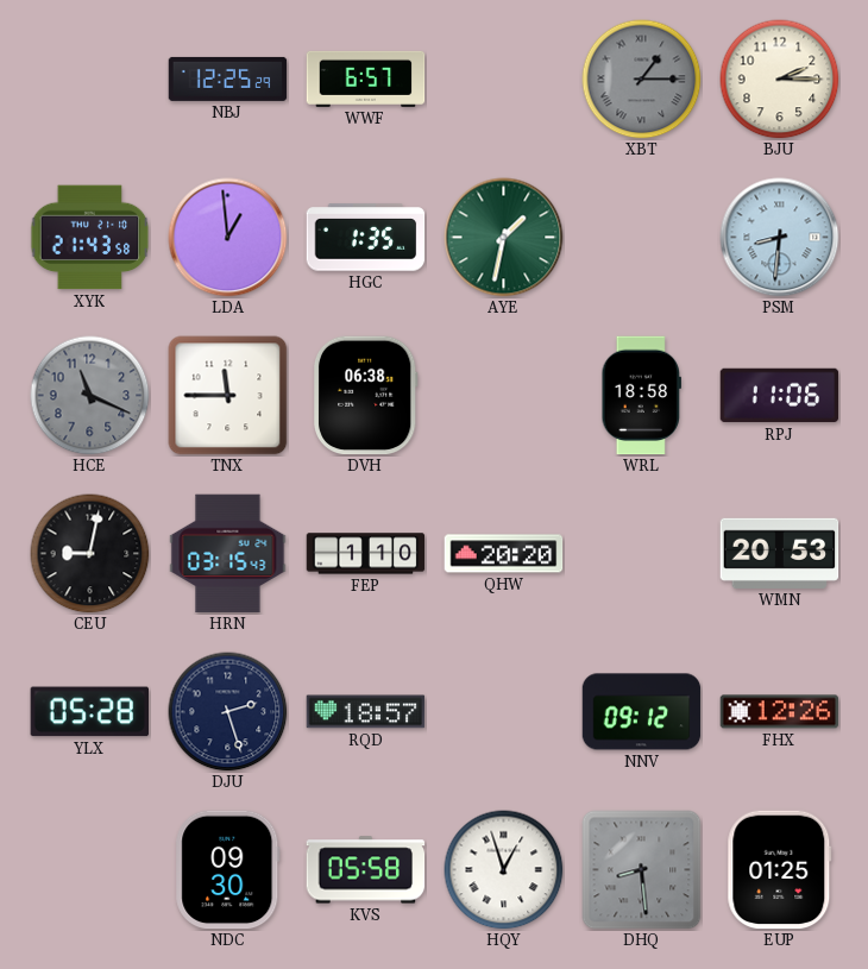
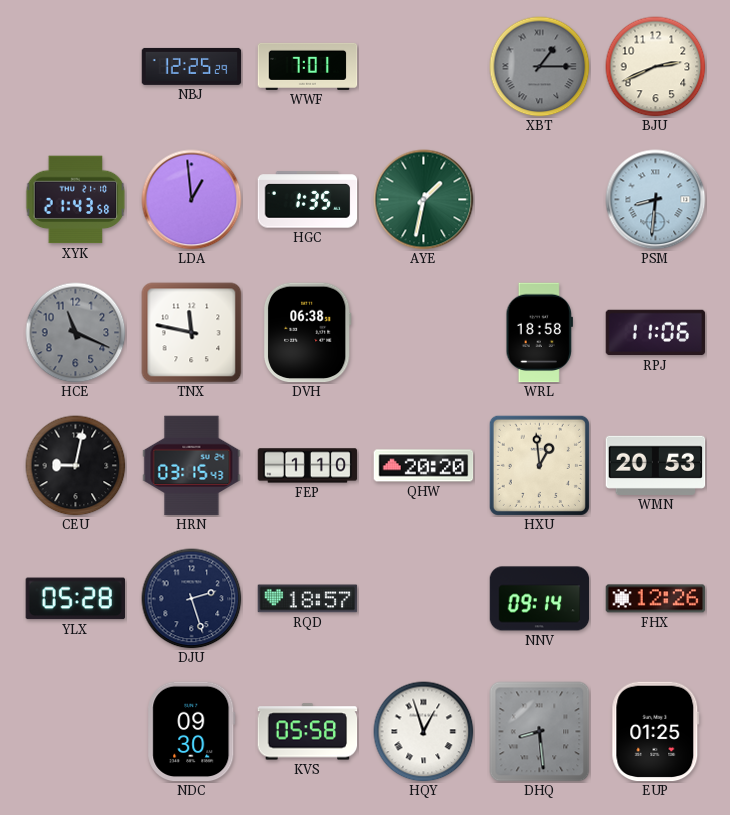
WWF: 6:57 -> 7:01
BJU: 2:15 -> 2:41
TNX: 11:45 -> 11:47
HXU: none -> 12:59
NNV: 09:12 -> 09:14
